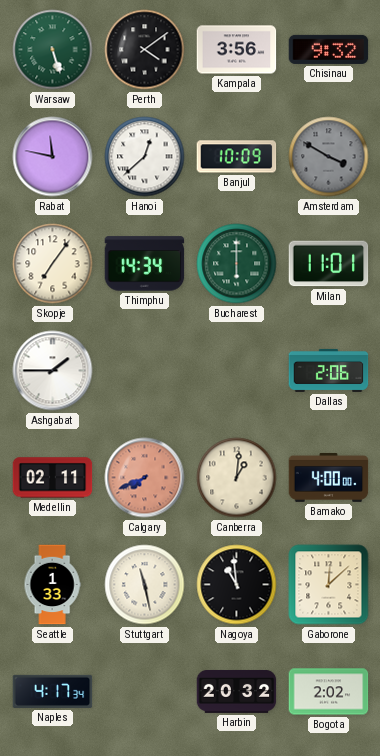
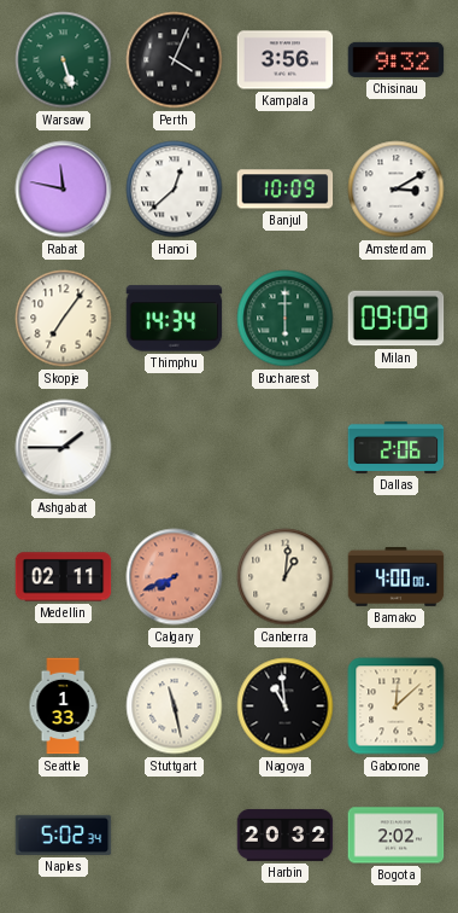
Perth: 4:09 -> 4:04
Amsterdam: 3:50 -> 3:10
Amsterdam dial: grey -> white
Milan: 11:01 -> 09:09
Naples: 4:17 -> 5:02
